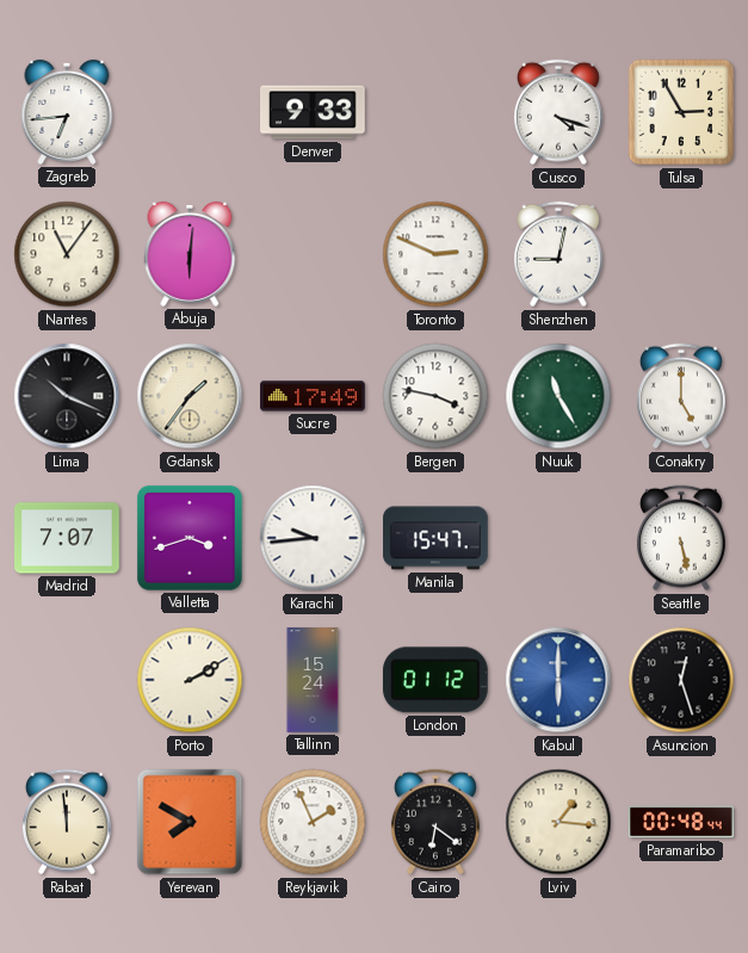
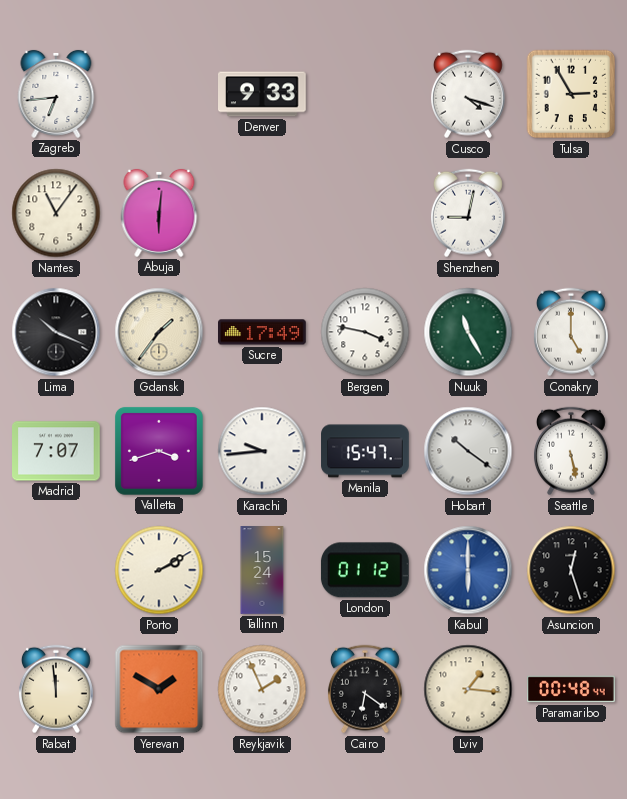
Toronto: 2:49 -> none
Hobart: none -> 10:21
Yerevan: 7:50 -> 1:50
